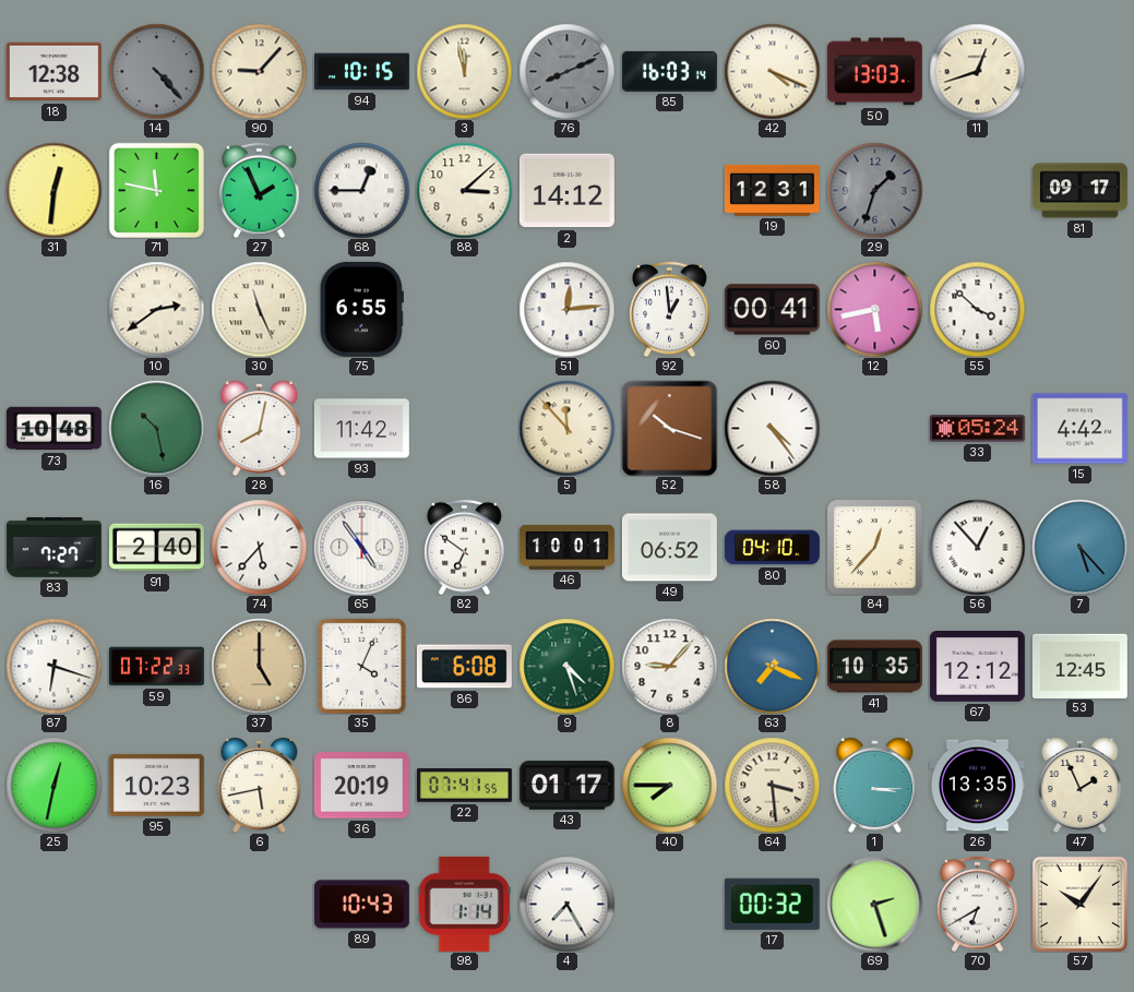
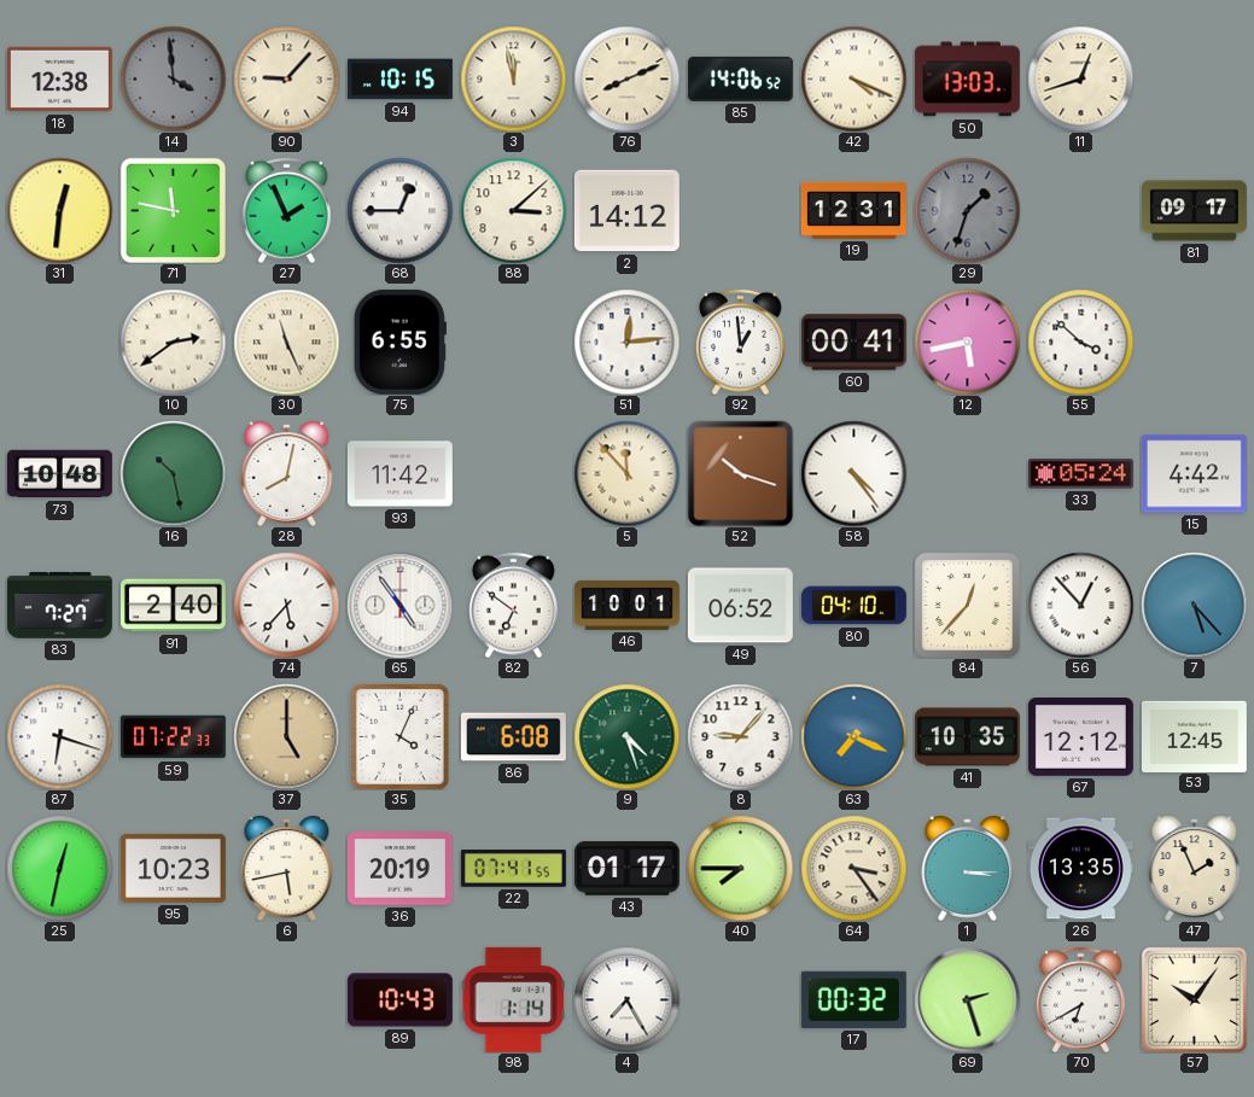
14: 4:23 -> 3:59
76 dial: grey -> cream
85: 16:03 -> 14:06
64: 3:29 -> 3:24
